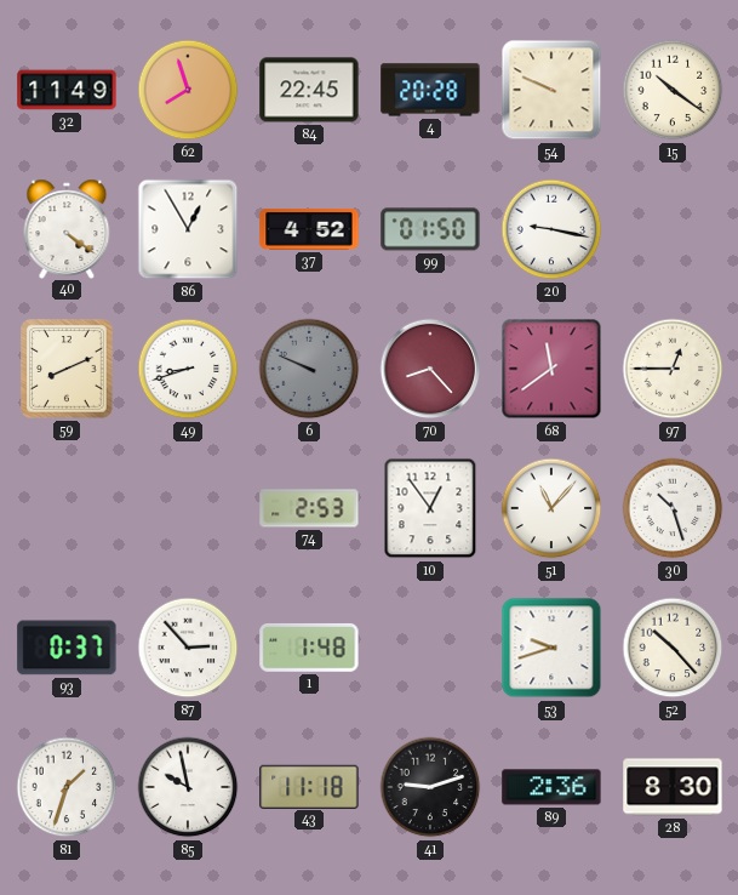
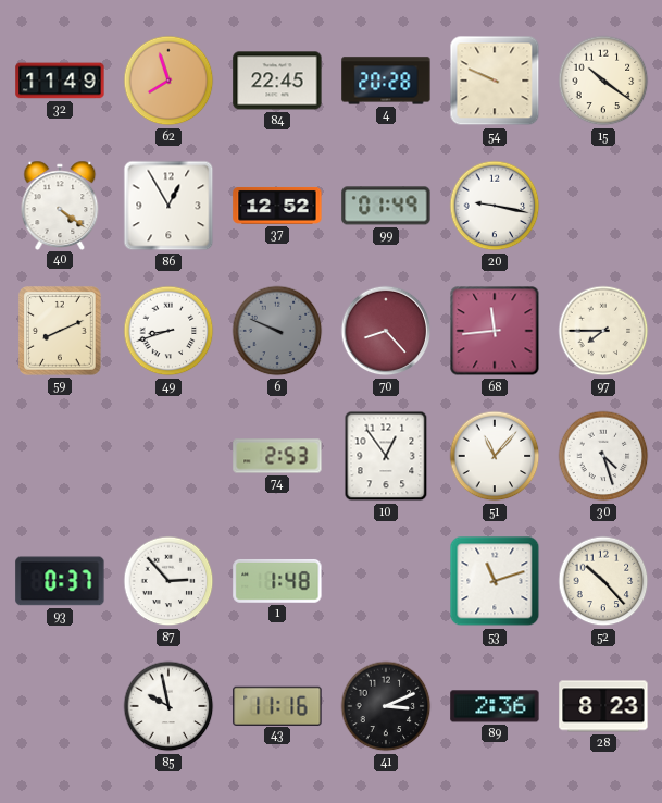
37: 4:52 -> 12:52
99: 01:50 -> 01:49
68: 11:39 -> 11:44
97: 12:45 -> 7:45
30: 10:27 -> 4:27
53: 9:42 -> 11:12
81: 1:33 -> none
43: 11:18 -> 11:16
41: 9:12 -> 3:11
28: 8:30 -> 8:23
